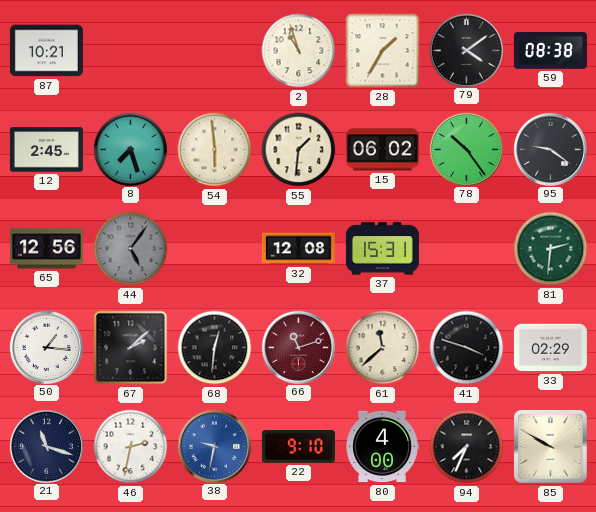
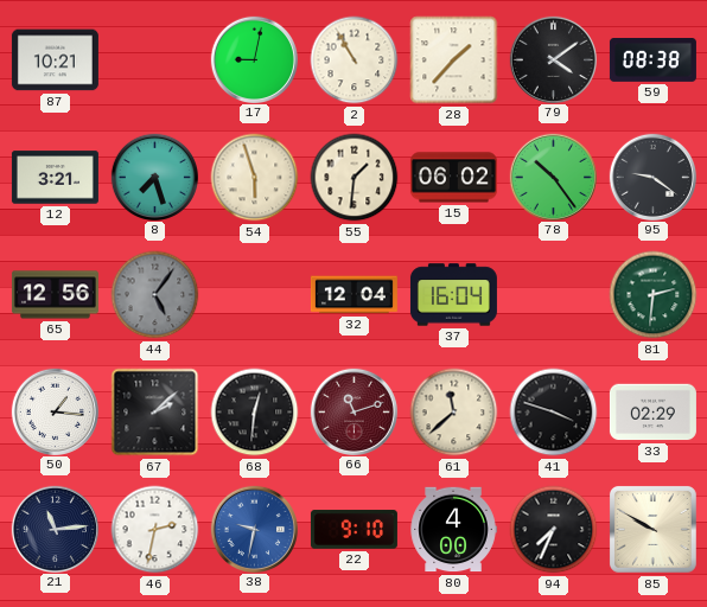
17: none -> 9:02
2: 10:57 -> 10:55
28: 1:35 -> 1:37
12: 2:45 -> 3:21
54: 5:59 -> 5:57
32: 12:08 -> 12:04
37: 15:31 -> 16:04
21: 11:18 -> 11:14
